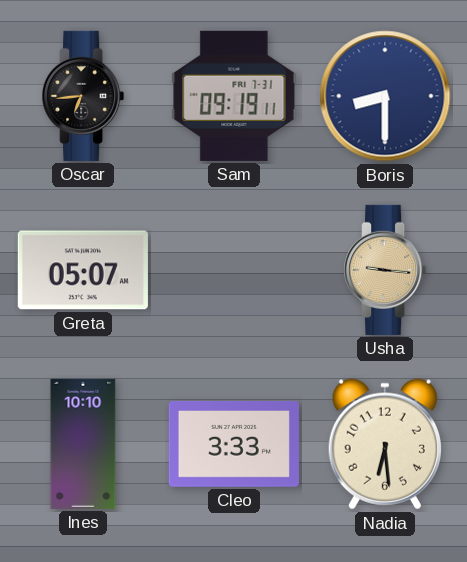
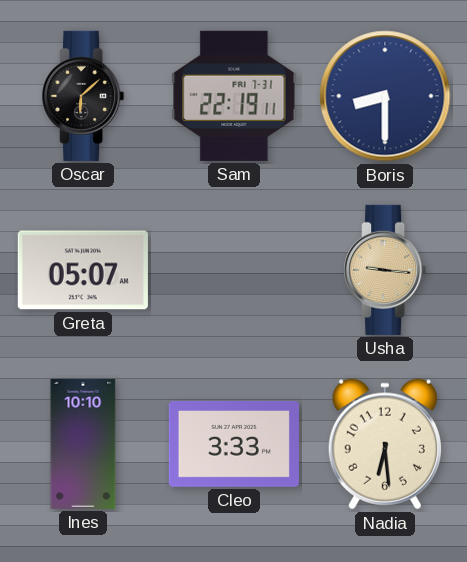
Oscar: 6:44 -> 6:08
Sam: 09:19 -> 22:19
